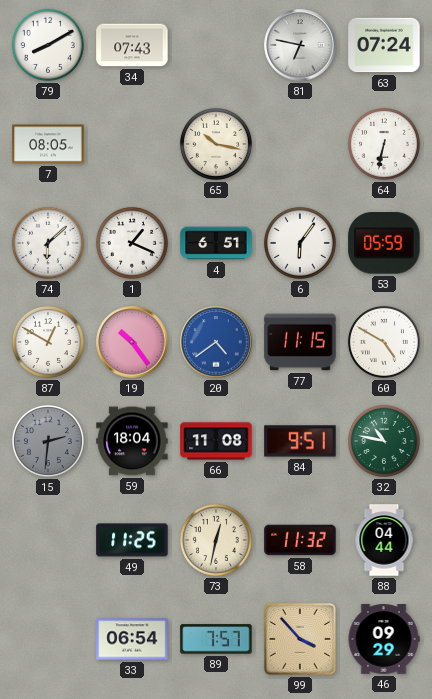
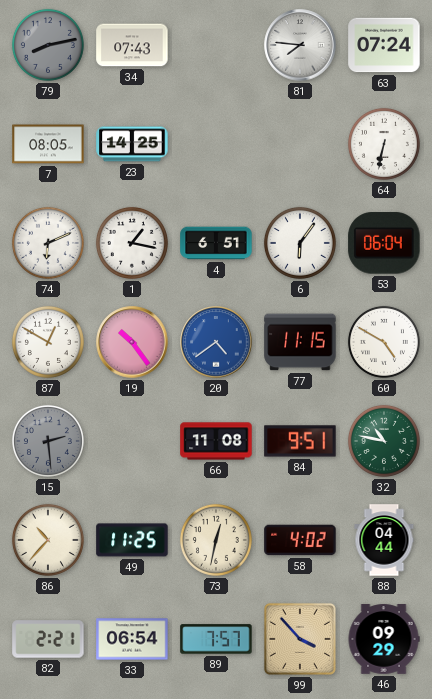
79: 8:10 -> 8:13
79 dial: white -> grey
81: 6:47 -> 7:46
23: none -> 14:25
65: 10:17 -> none
74: 6:08 -> 6:11
1: 1:19 -> 1:17
53: 05:59 -> 06:04
15: 2:31 -> 2:29
59: 18:04 -> none
86: none -> 10:37
58: 11:32 -> 4:02
82: none -> 2:21
